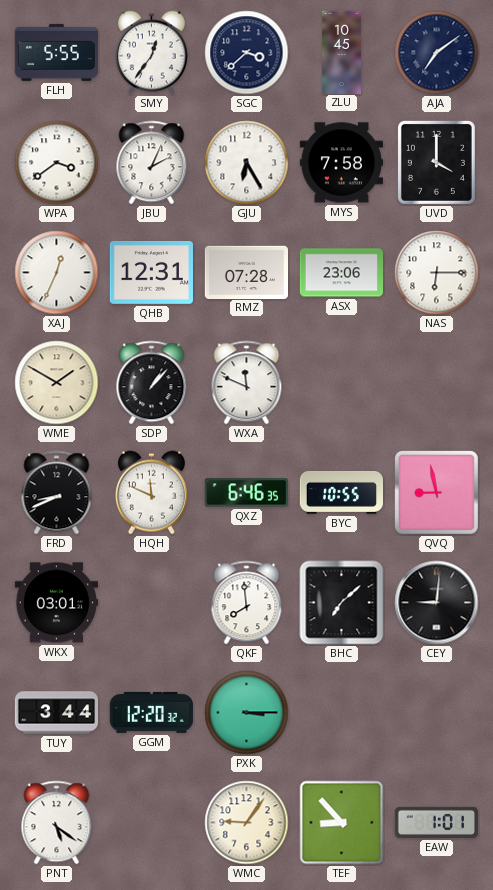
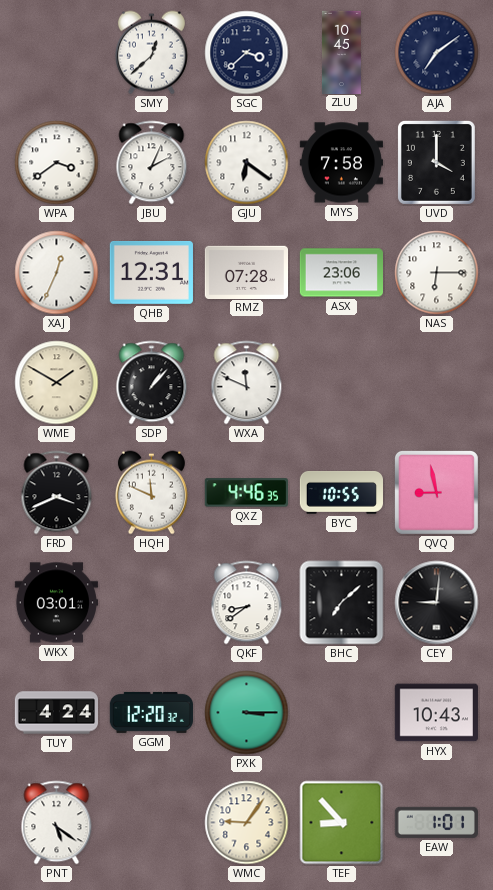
FLH: 5:55 -> none
SMY: 12:36 -> 12:38
GJU: 6:25 -> 6:21
FRD: 8:41 -> 3:41
QXZ: 6:46 -> 4:46
QKF: 7:59 -> 8:39
TUY: 3:44 -> 4:24
HYX: none -> 10:43
